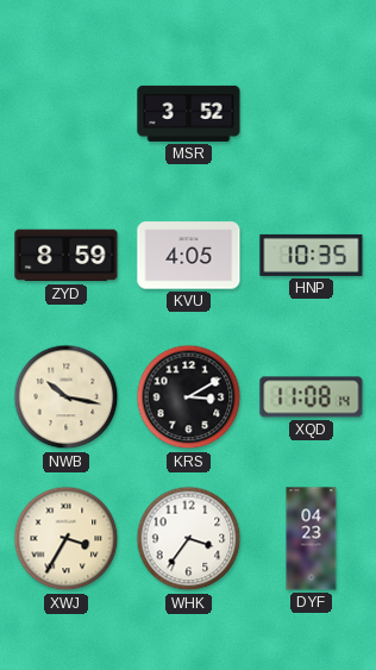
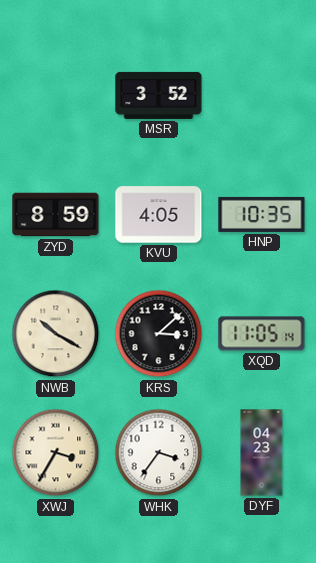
NWB: 10:17 -> 10:20
KRS: 3:10 -> 3:08
XQD: 11:08 -> 11:05
